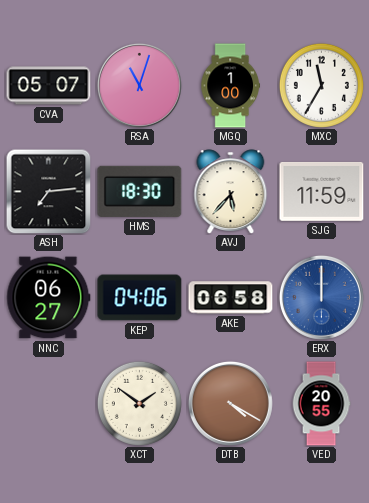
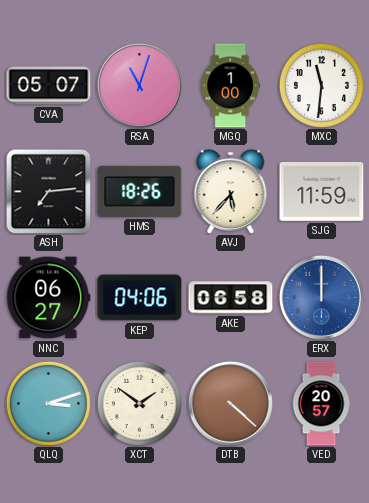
MXC: 11:35 -> 11:31
HMS: 18:30 -> 18:26
QLQ: none -> 3:12
DTB: 4:20 -> 4:22
VED: 20:55 -> 20:57
